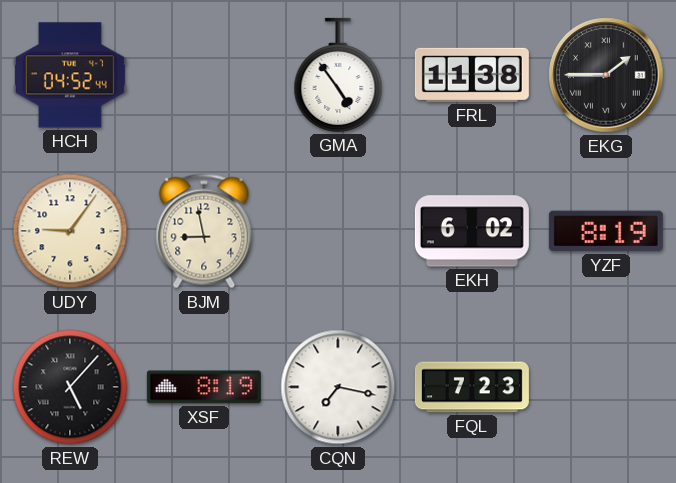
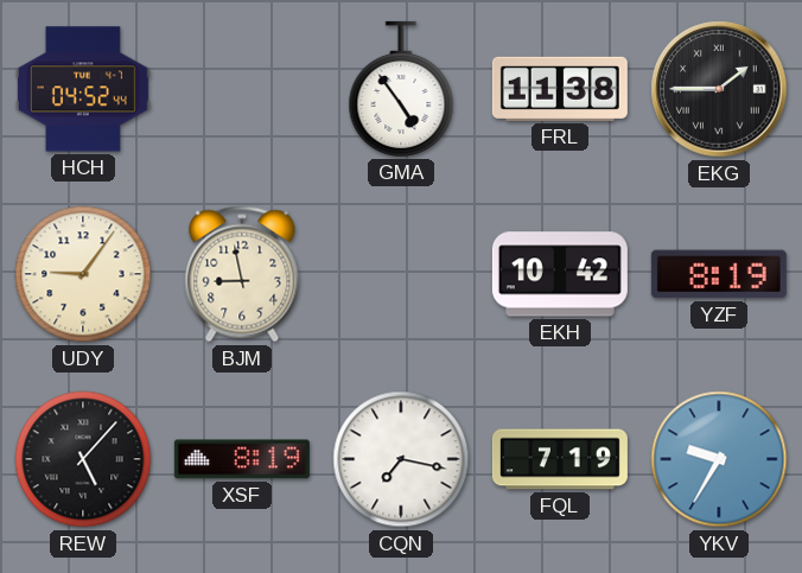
EKH: 6:02 -> 10:42
FQL: 7:23 -> 7:19
YKV: none -> 9:35
